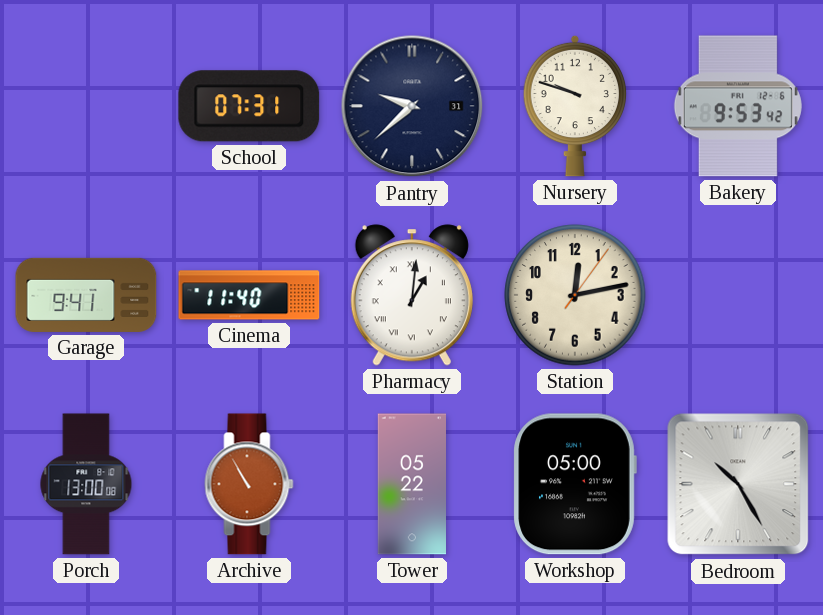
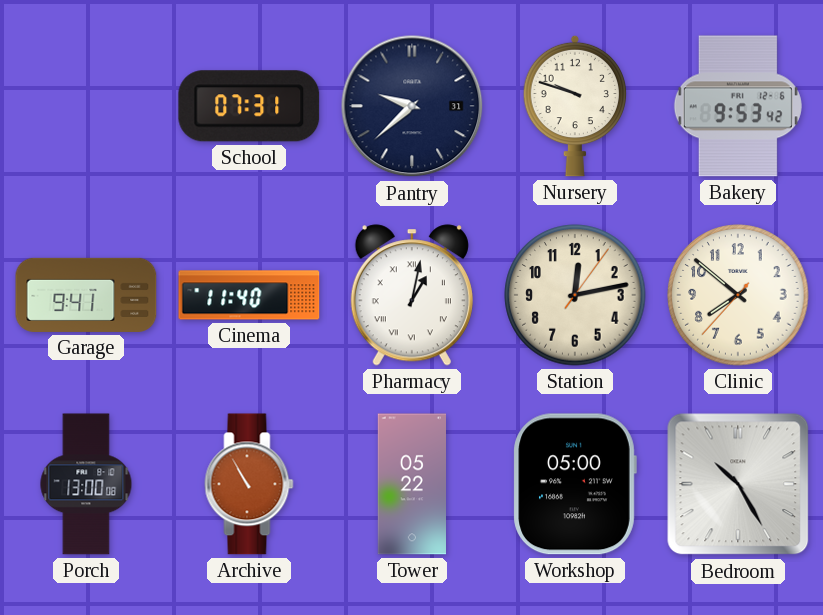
Pharmacy: 1:01 -> 1:02
Clinic: none -> 7:51
